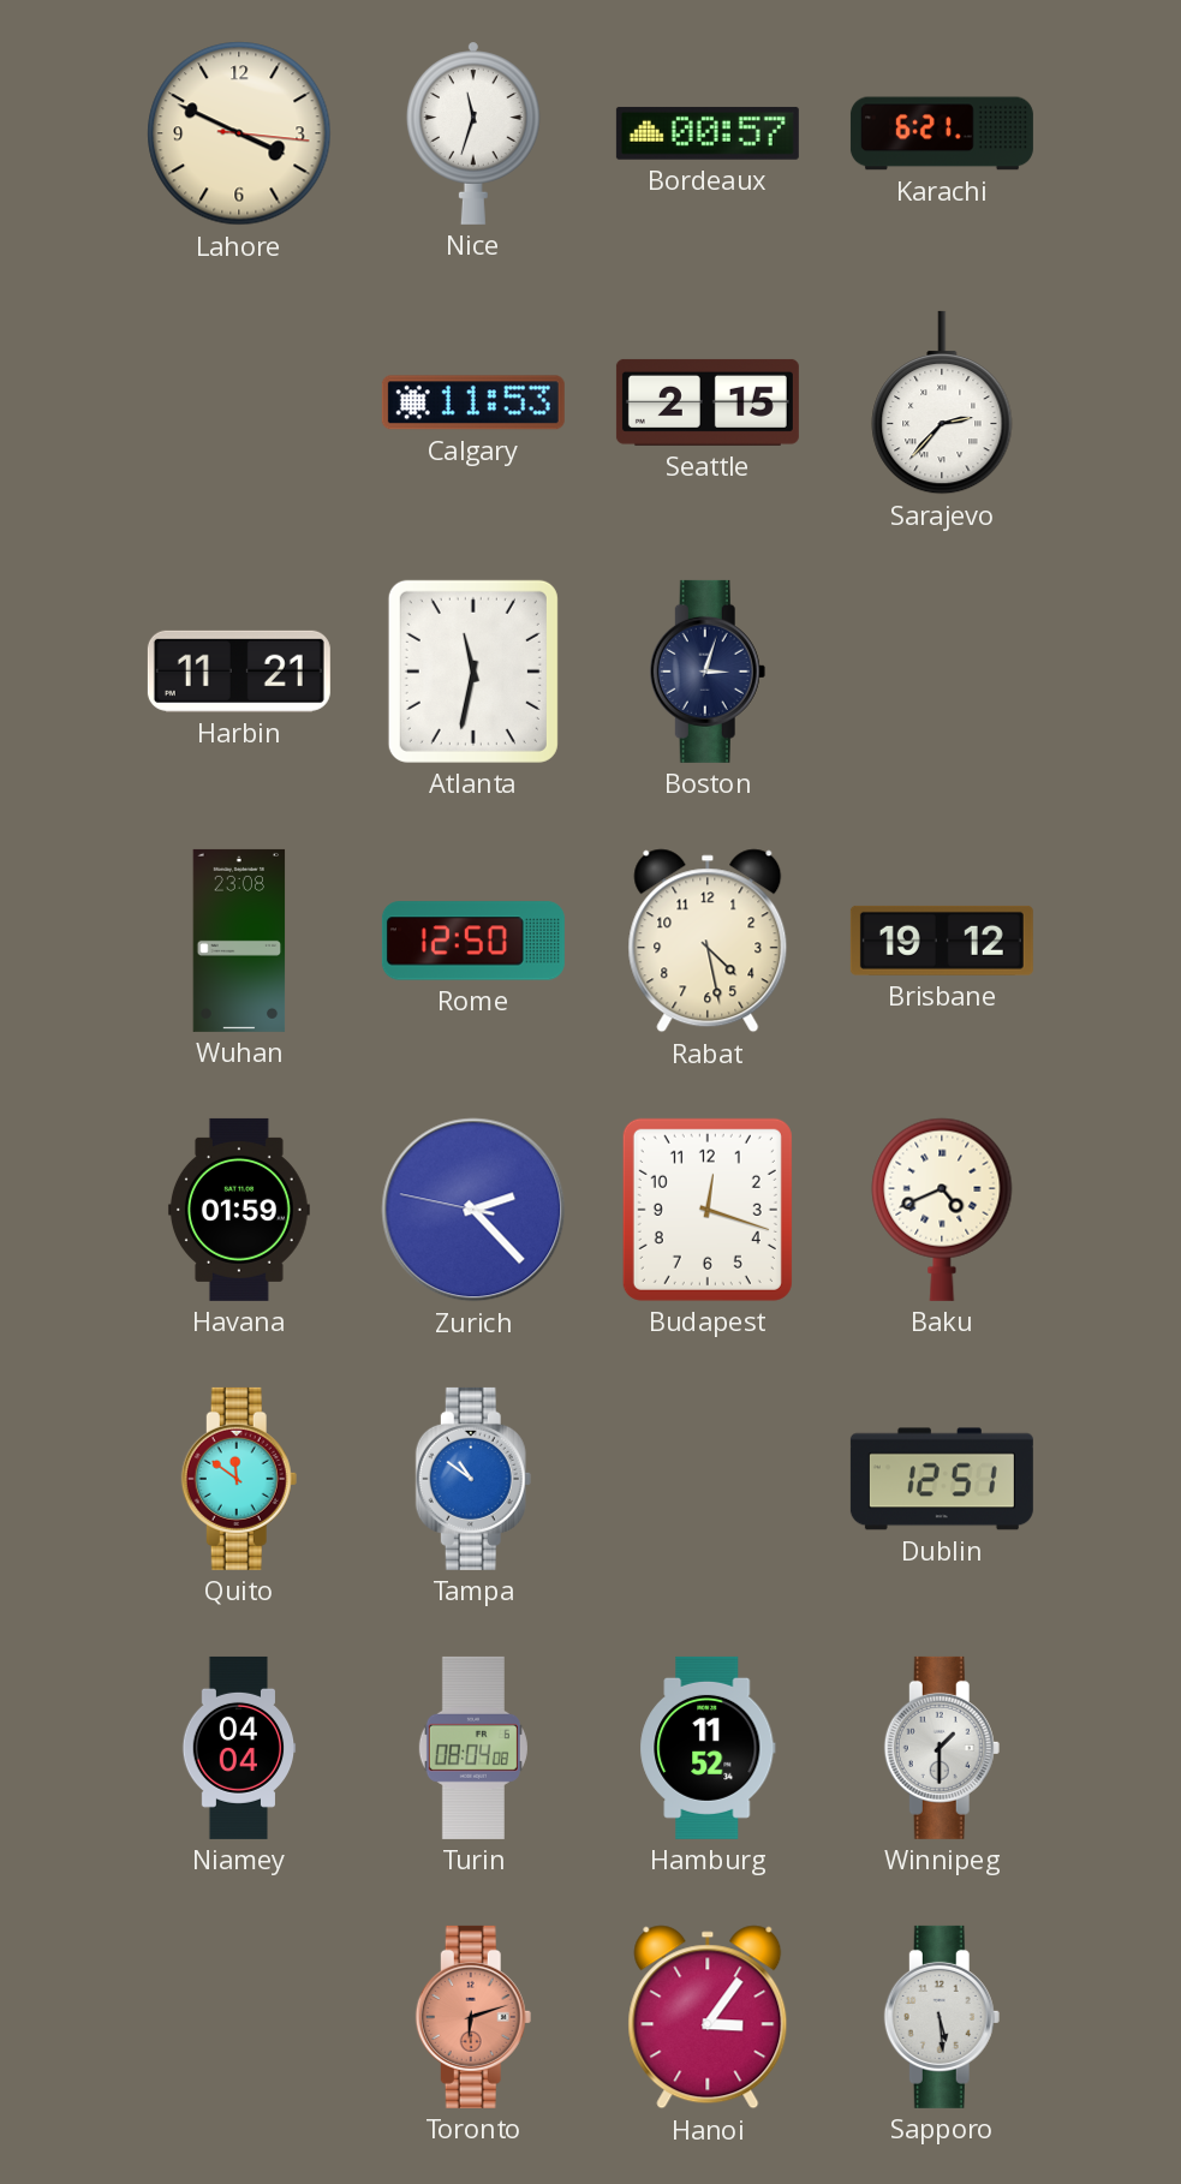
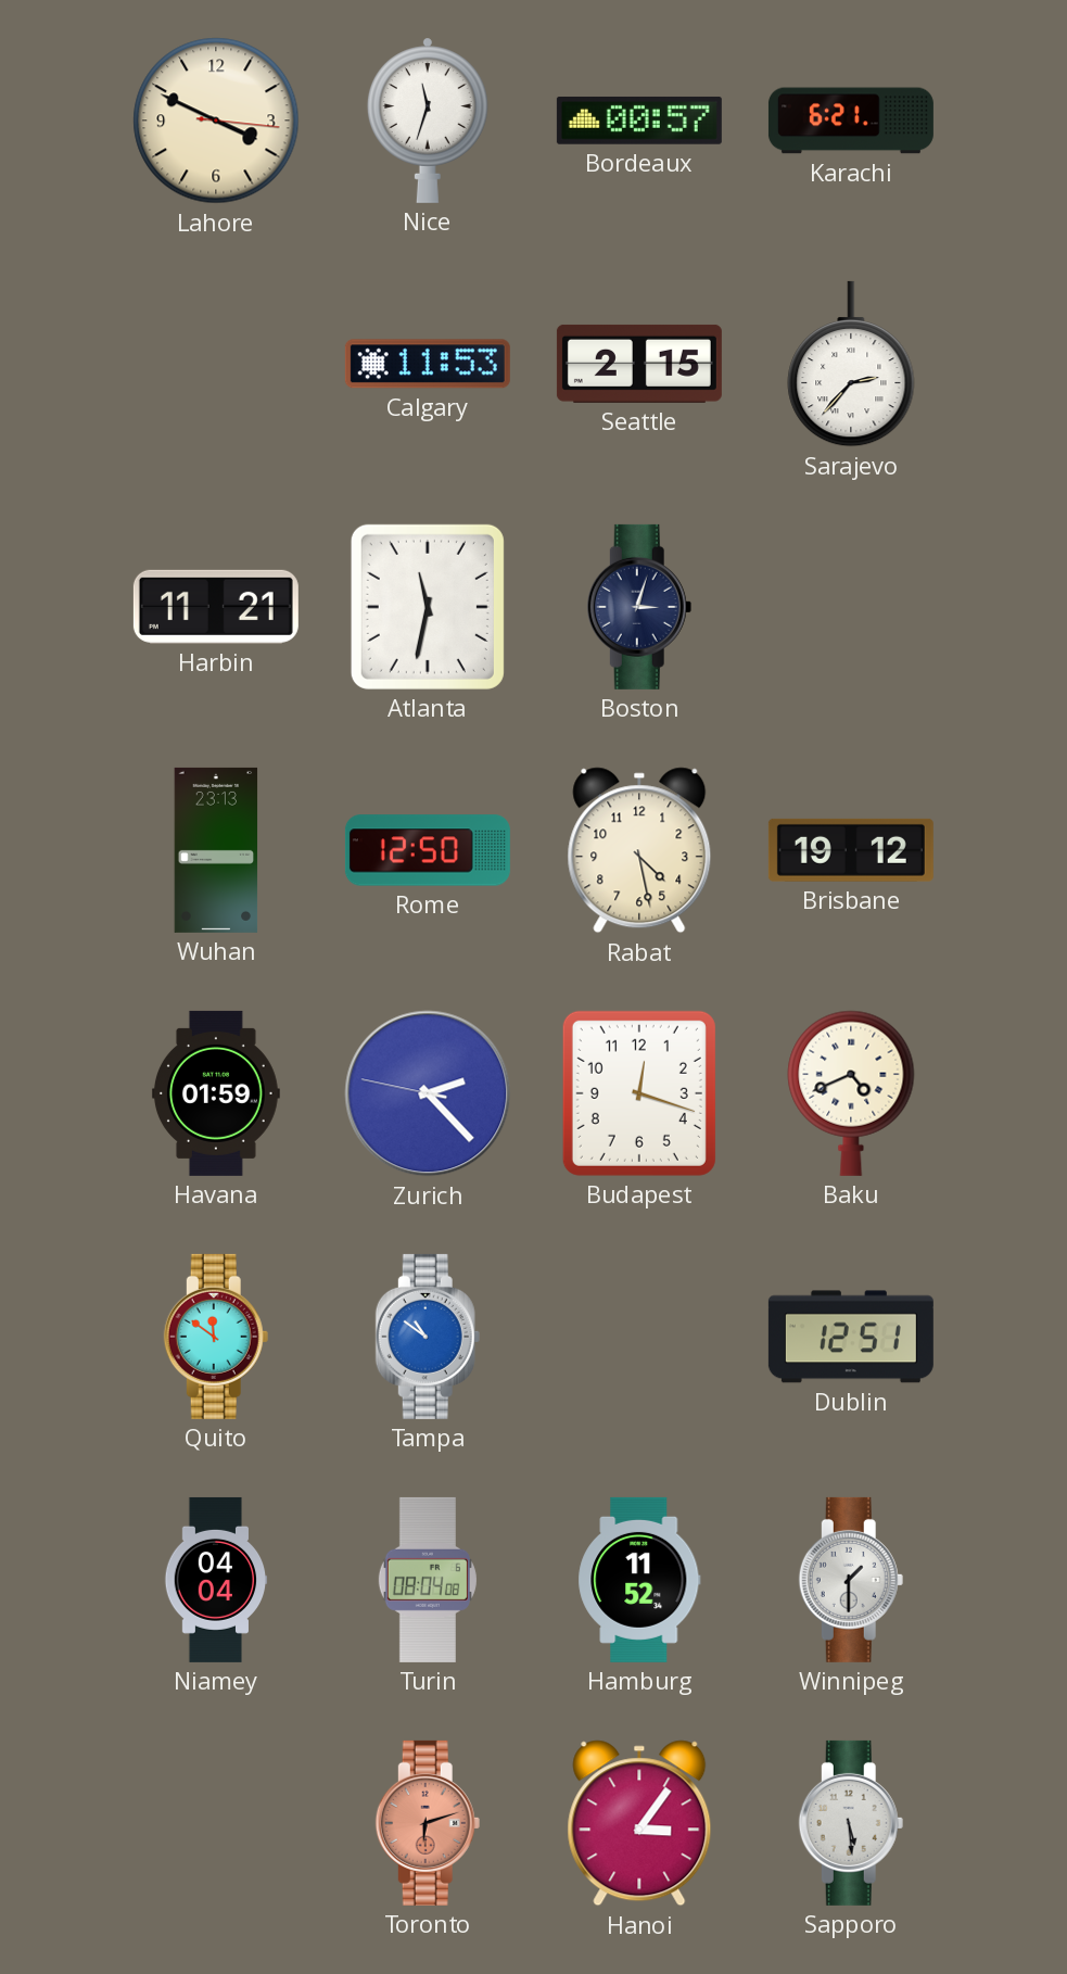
Wuhan: 23:08 -> 23:13
